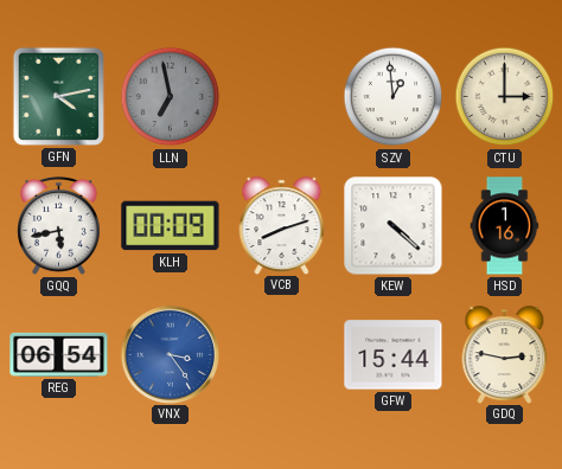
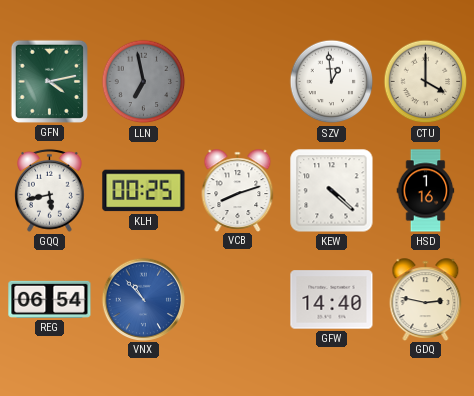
CTU: 3:00 -> 4:00
KLH: 00:09 -> 00:25
VNX: 3:24 -> 10:53
GFW: 15:44 -> 14:40
